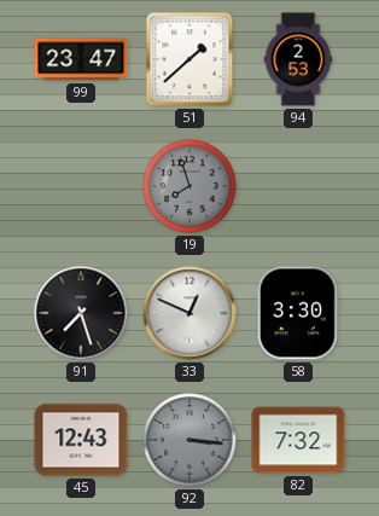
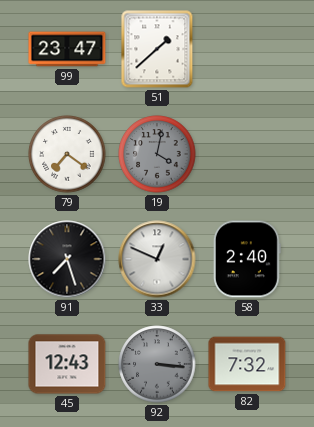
94: 2:53 -> none
79: none -> 7:21
19: 7:57 -> 4:02
58: 3:30 -> 2:40
